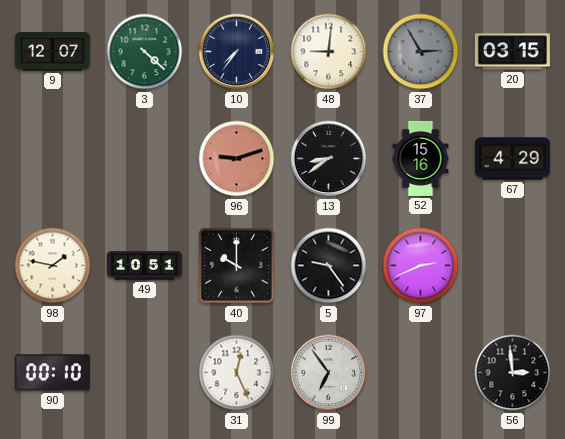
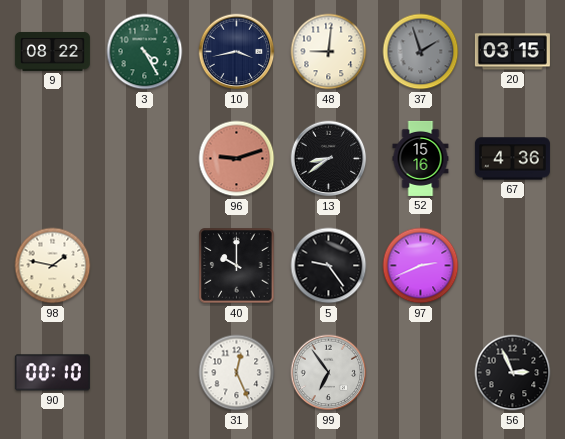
9: 12:07 -> 08:22
3: 4:22 -> 4:25
10: 7:36 -> 3:43
37: 2:55 -> 1:57
67: 4:29 -> 4:36
49: 10:51 -> none
56: 2:59 -> 2:56
